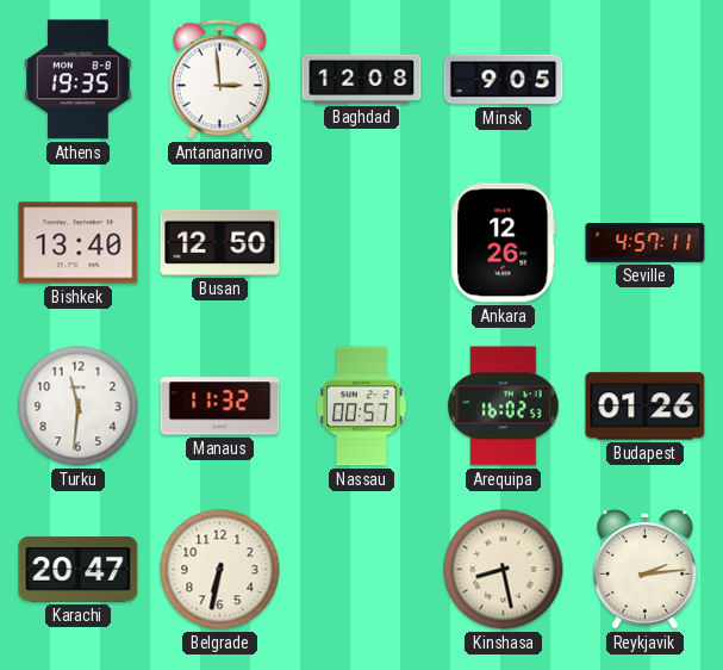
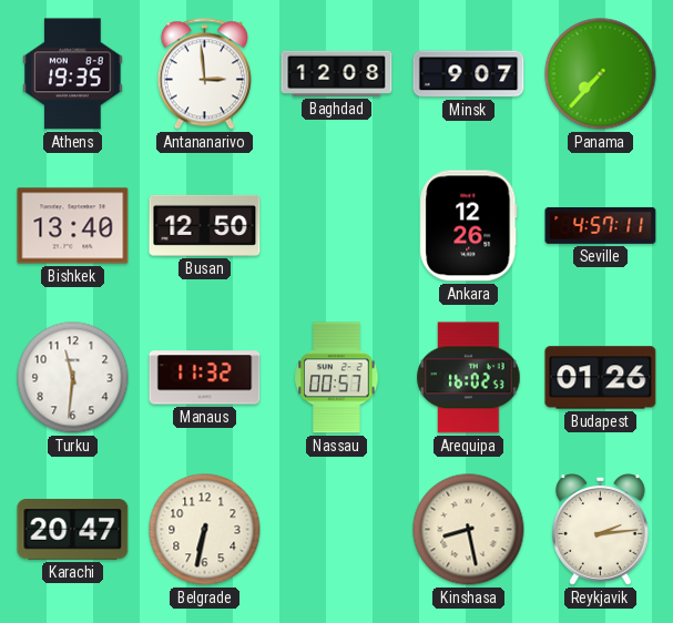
Minsk: 9:05 -> 9:07
Panama: none -> 7:37
